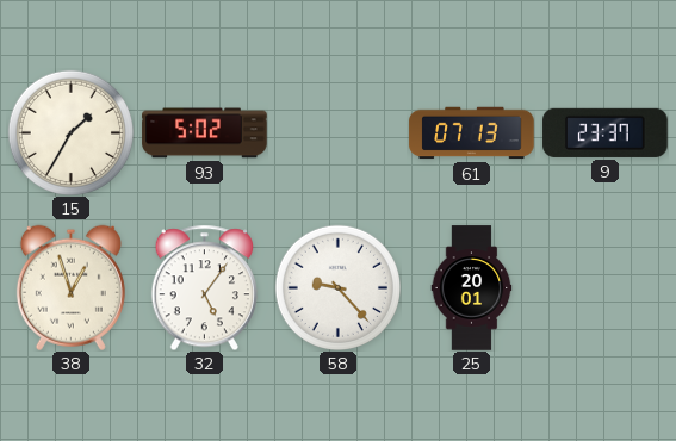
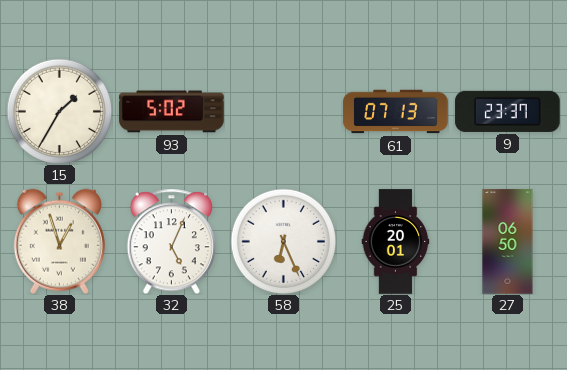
32: 5:06 -> 5:04
58: 9:23 -> 6:26
27: none -> 06:50
